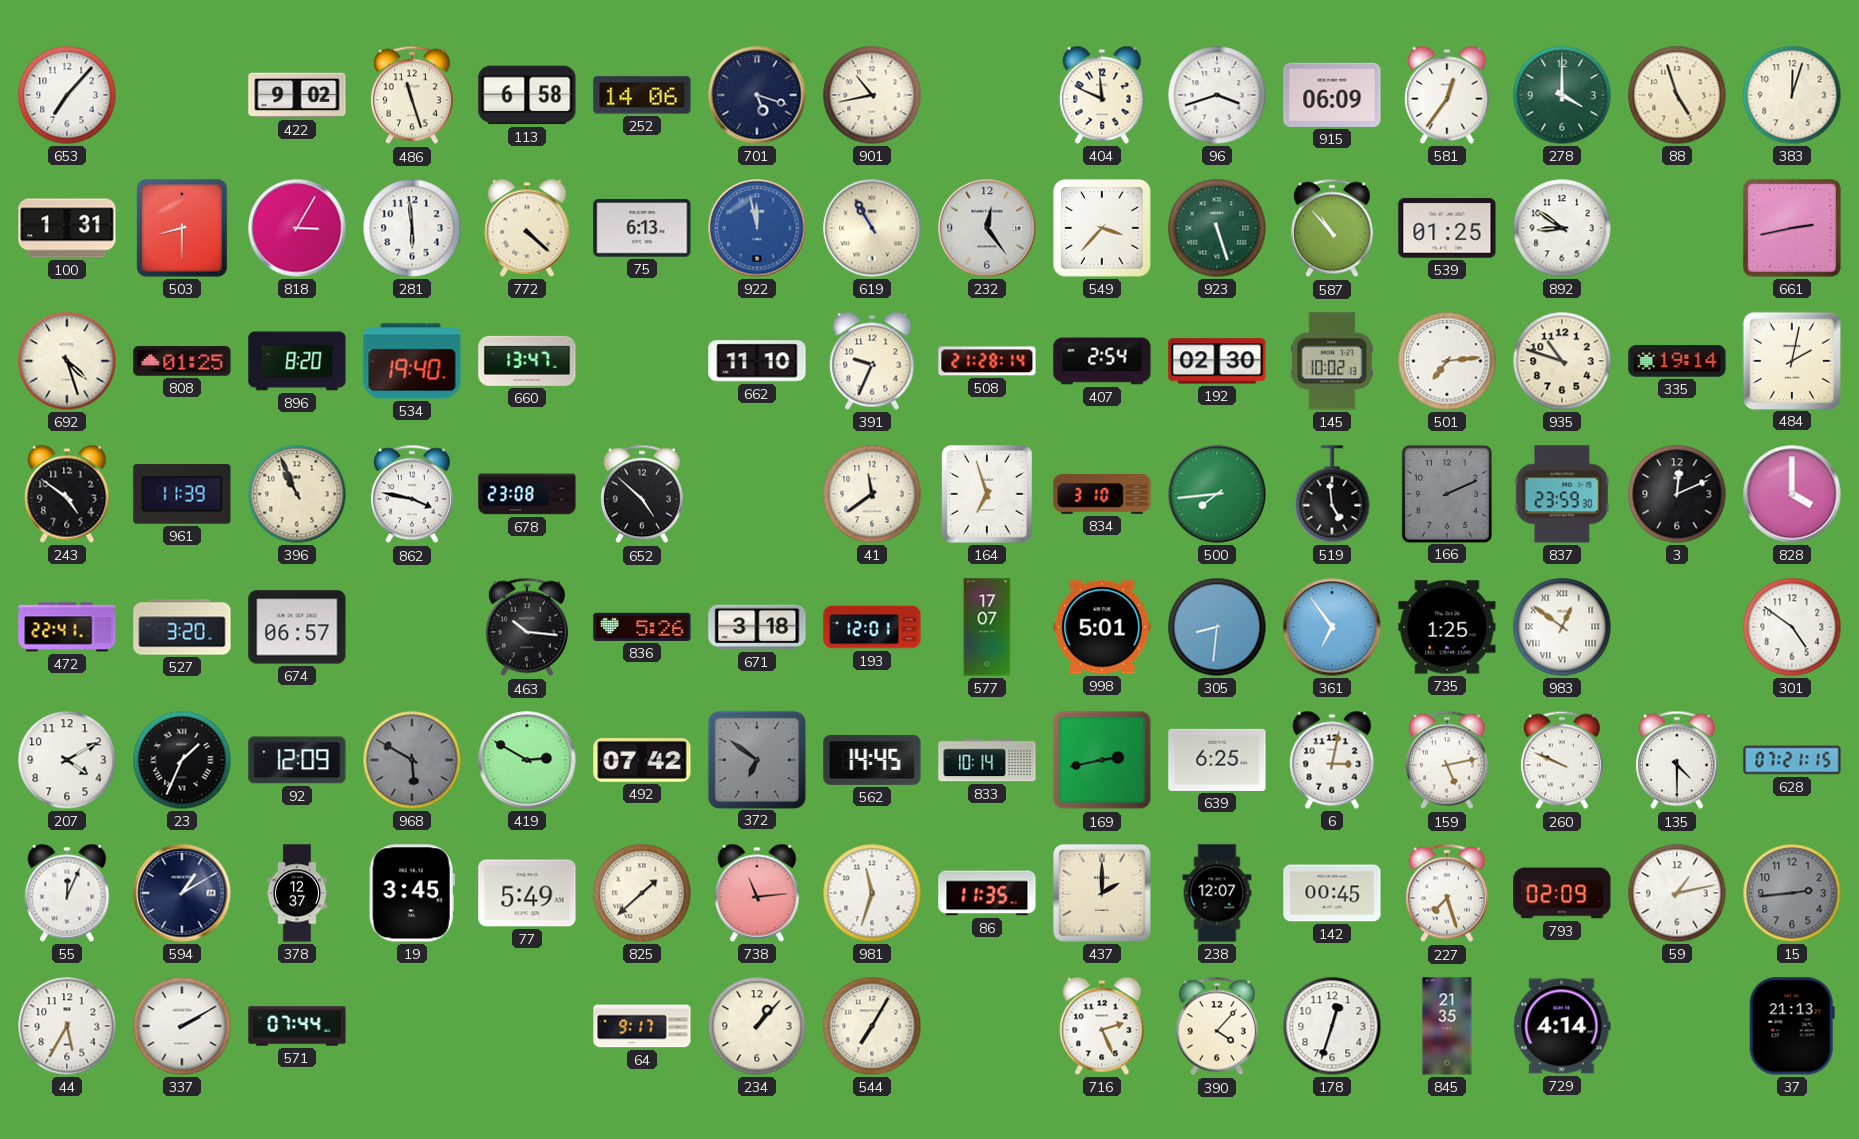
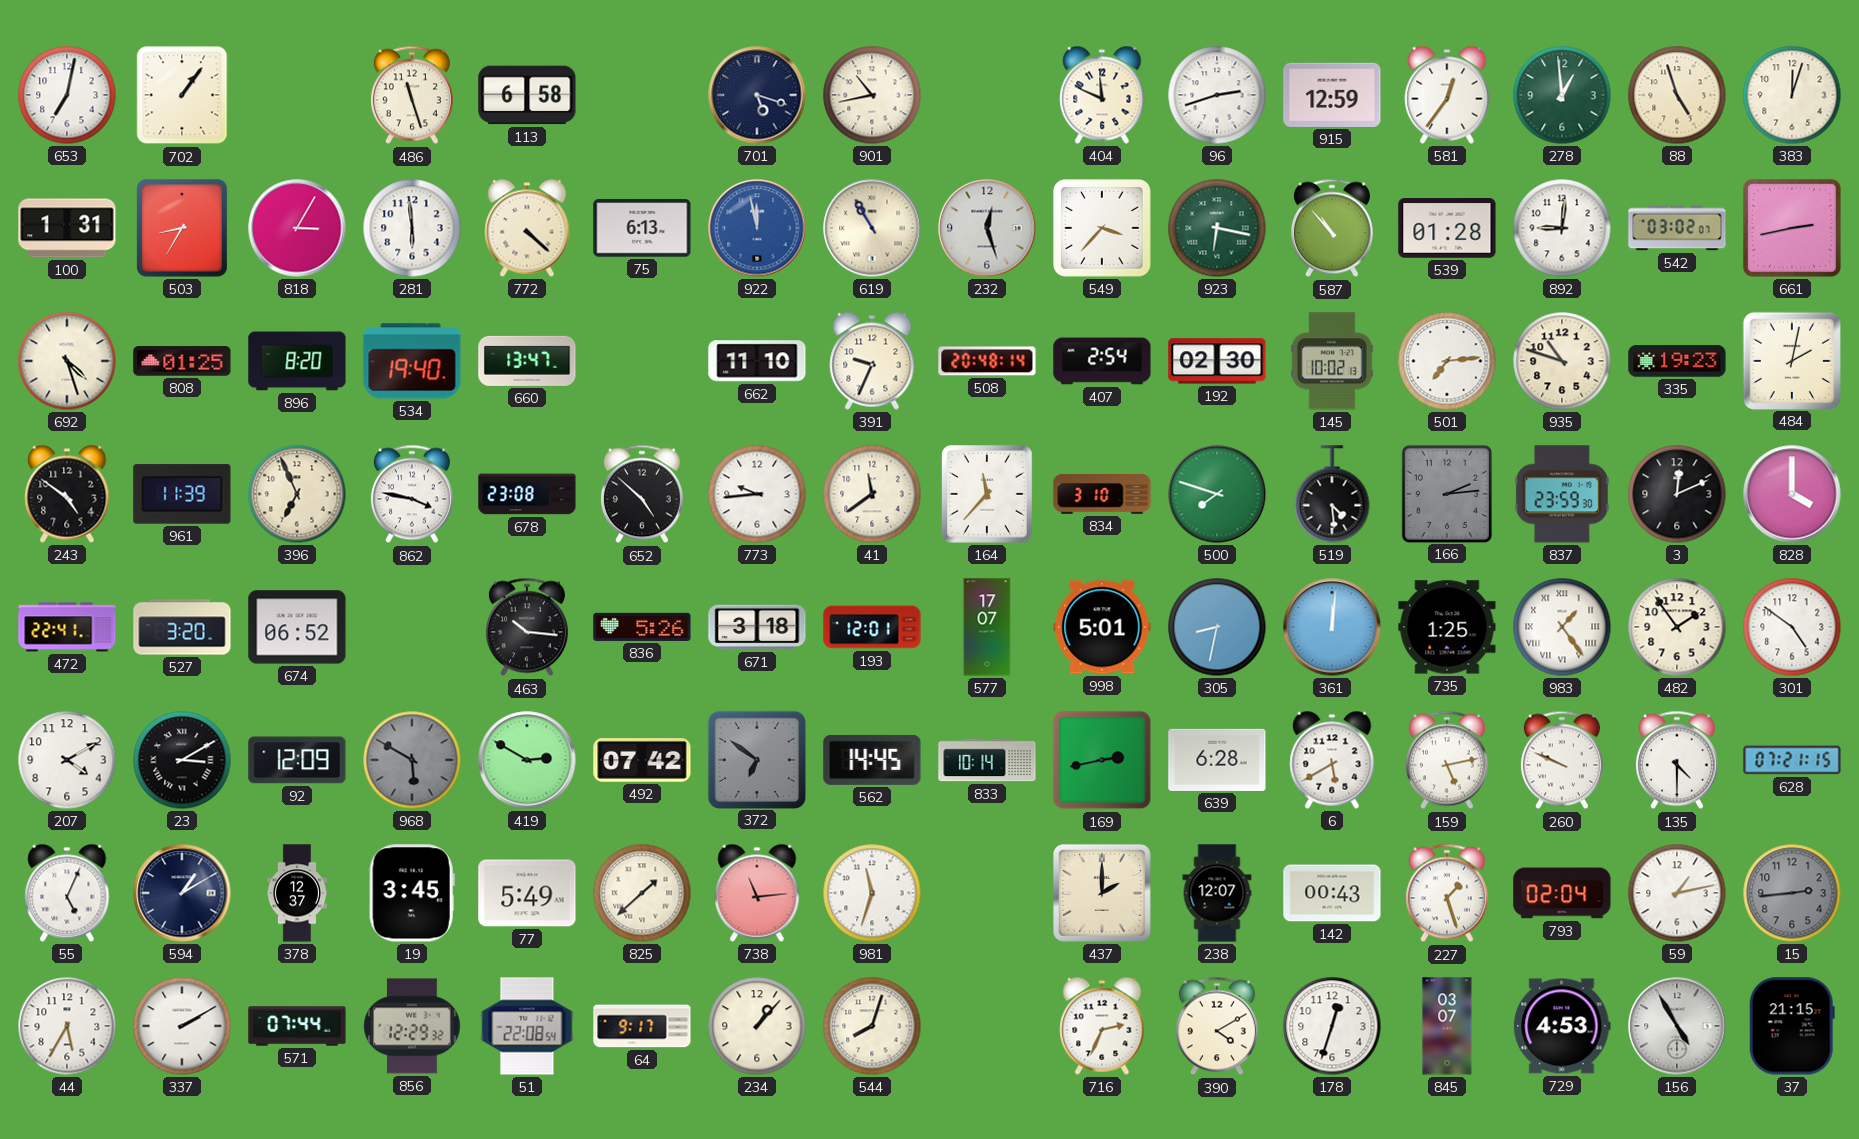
653: 7:07 -> 7:02
702: none -> 1:06
422: 9:02 -> none
252: 14:06 -> none
96: 3:42 -> 2:42
915: 06:09 -> 12:59
278: 4:00 -> 12:59
503: 8:30 -> 8:35
232: 12:24 -> 12:27
923: 5:27 -> 6:17
539: 01:25 -> 01:28
892: 8:51 -> 9:01
542: none -> 03:02
508: 21:28 -> 20:48
335: 19:14 -> 19:23
396: 10:56 -> 6:56
773: none -> 9:44
164: 6:57 -> 11:37
500: 7:44 -> 7:48
519: 4:59 -> 4:29
166: 2:11 -> 2:14
674: 06:57 -> 06:52
305: 8:31 -> 8:32
361: 6:54 -> 12:01
983: 12:51 -> 1:24
482: none -> 1:54
23: 1:34 -> 3:10
639: 6:25 -> 6:28
6: 3:02 -> 5:40
55: 12:04 -> 5:04
86: 11:35 -> none
142: 00:45 -> 00:43
227: 7:27 -> 1:27
793: 02:09 -> 02:04
856: none -> 12:29
51: none -> 22:08
544: 7:05 -> 8:03
716: 2:26 -> 2:34
390: 4:07 -> 4:10
845: 21:35 -> 03:07
729: 4:14 -> 4:53
156: none -> 4:55
37: 21:13 -> 21:15
